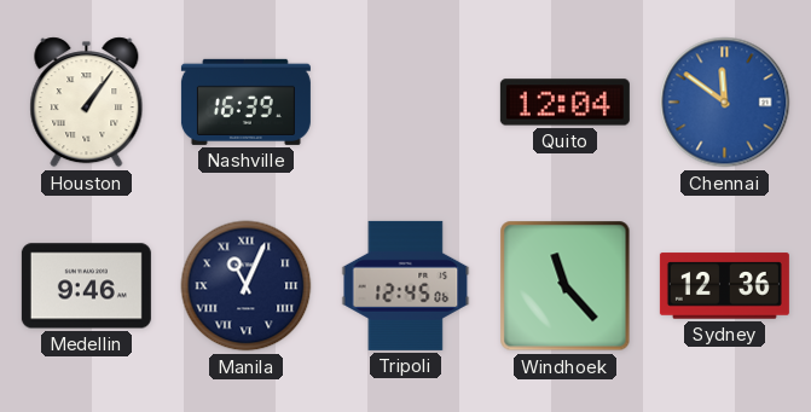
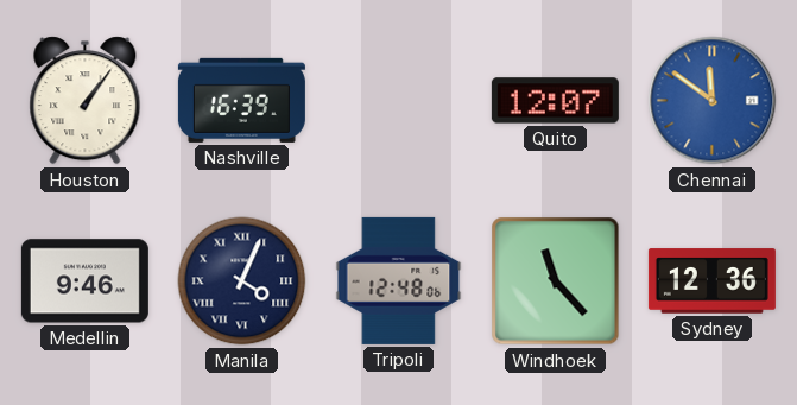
Quito: 12:04 -> 12:07
Manila: 11:04 -> 4:04
Tripoli: 12:45 -> 12:48
